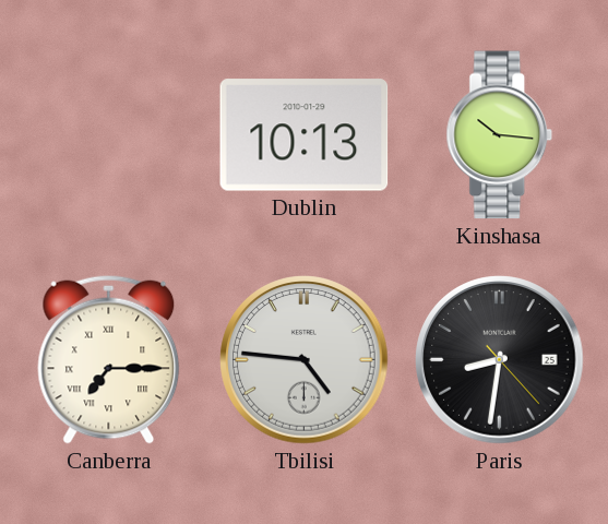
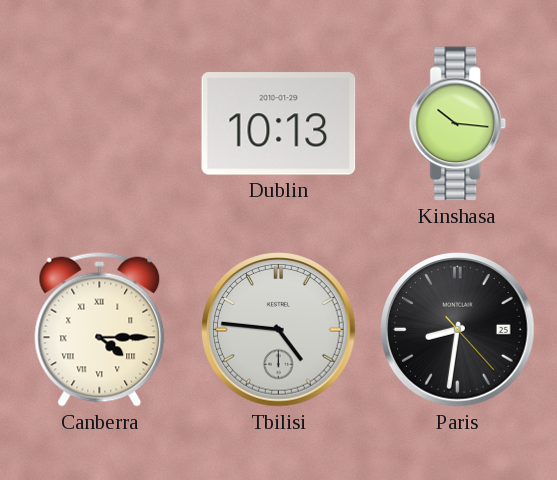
Canberra: 7:15 -> 4:15
